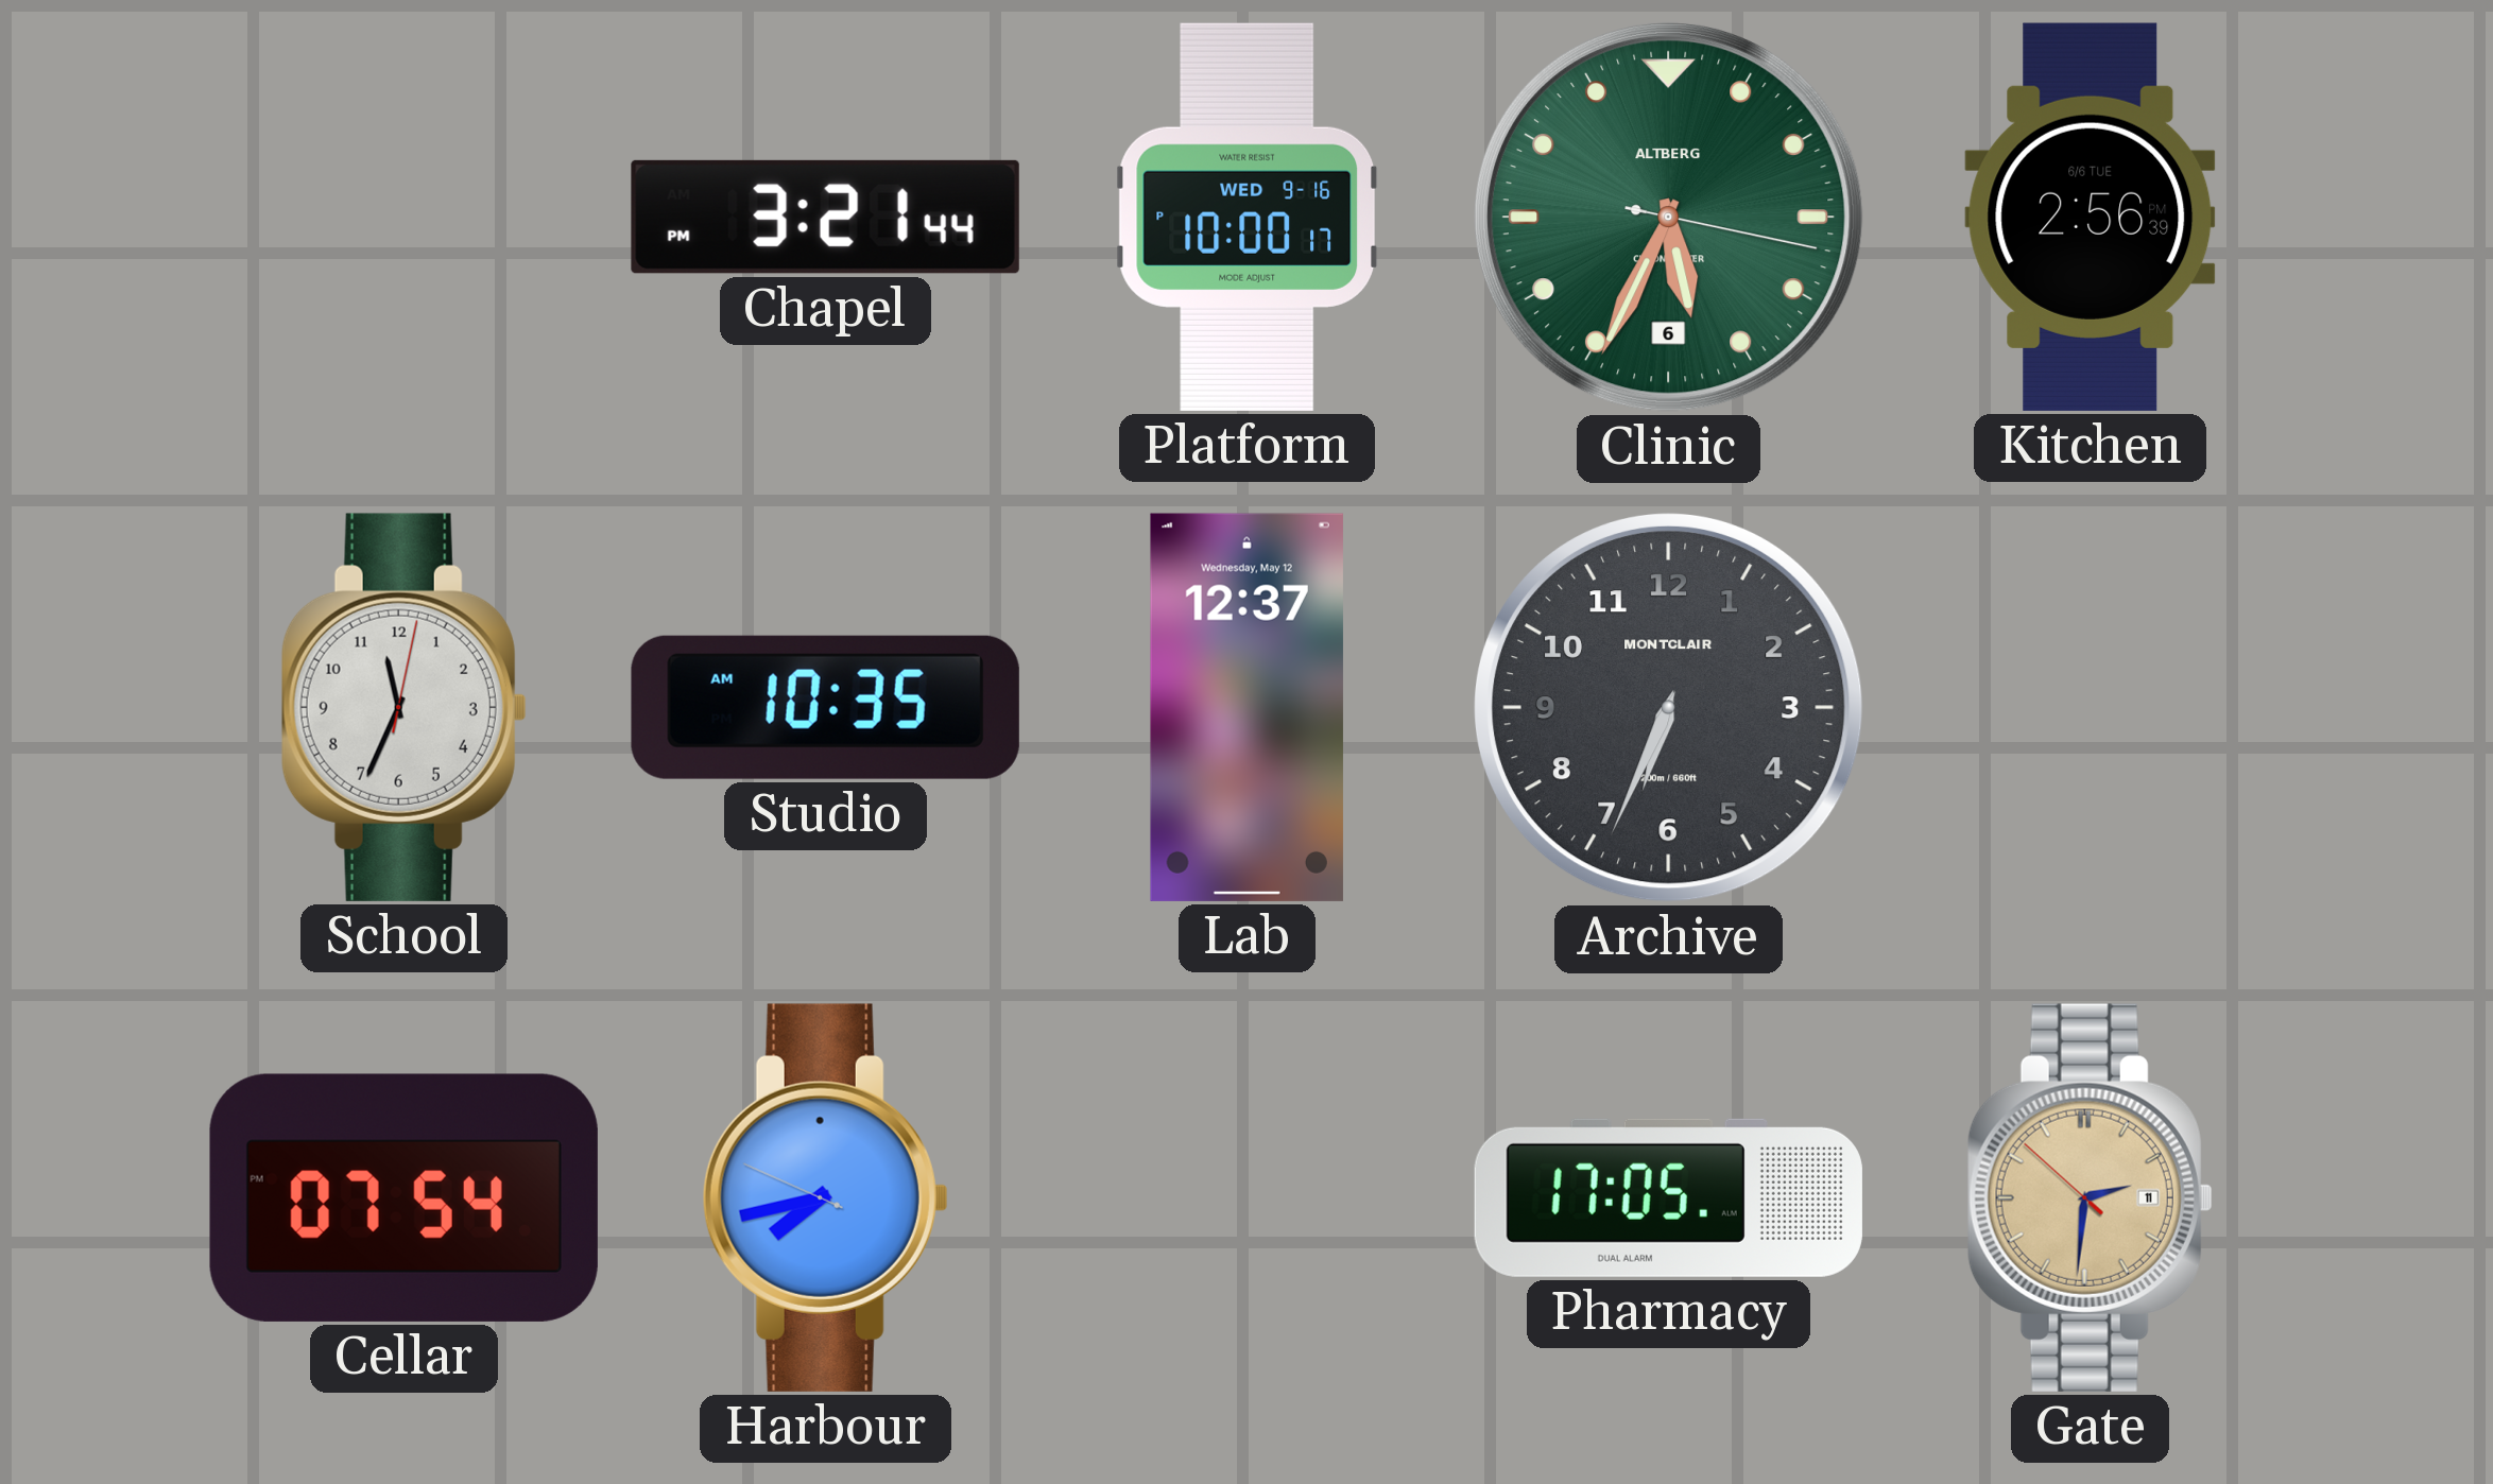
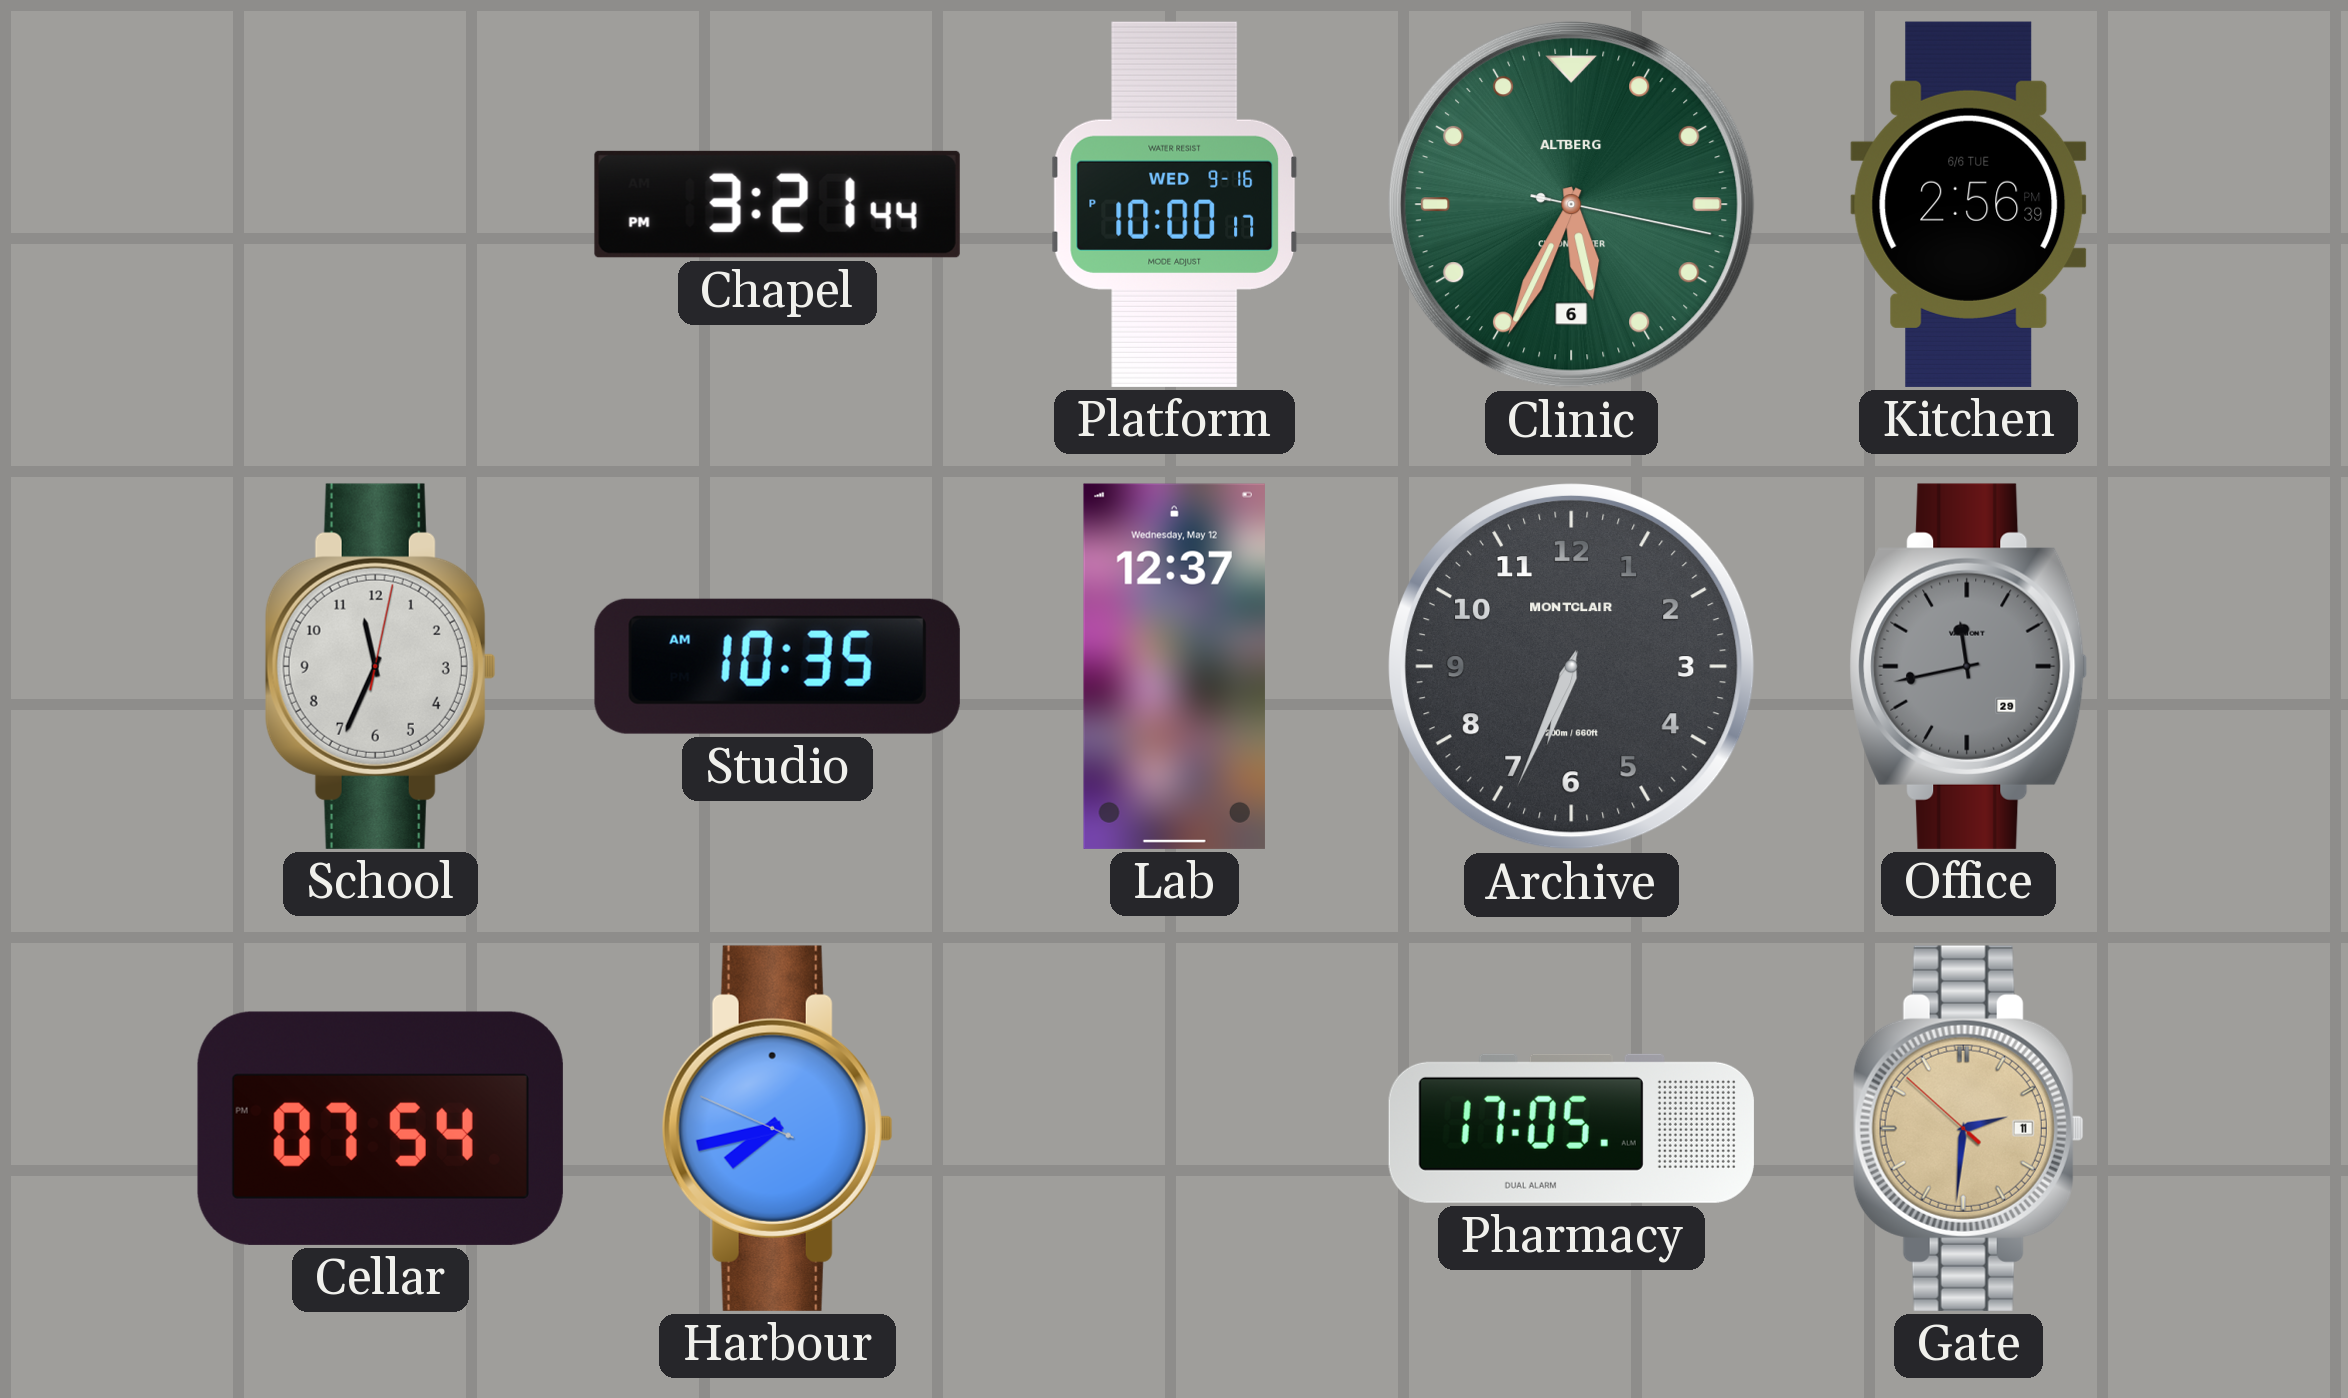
Office: none -> 11:43
